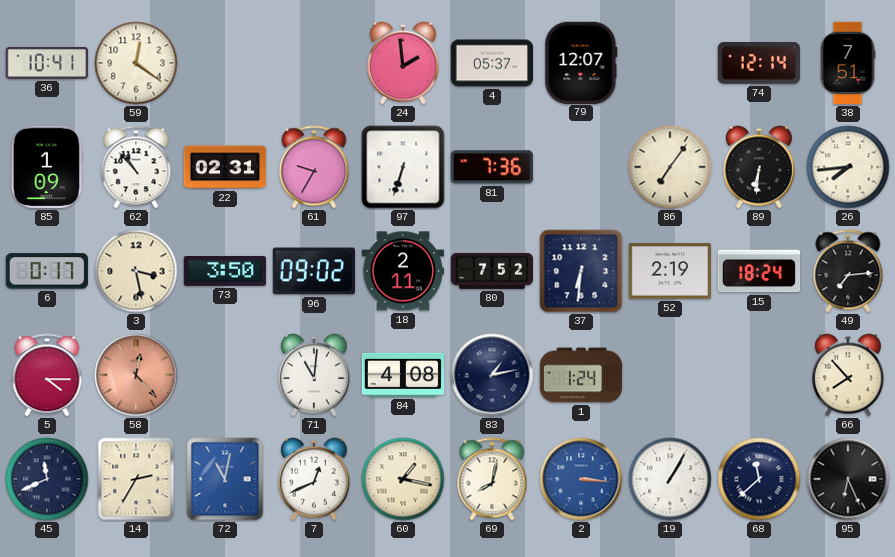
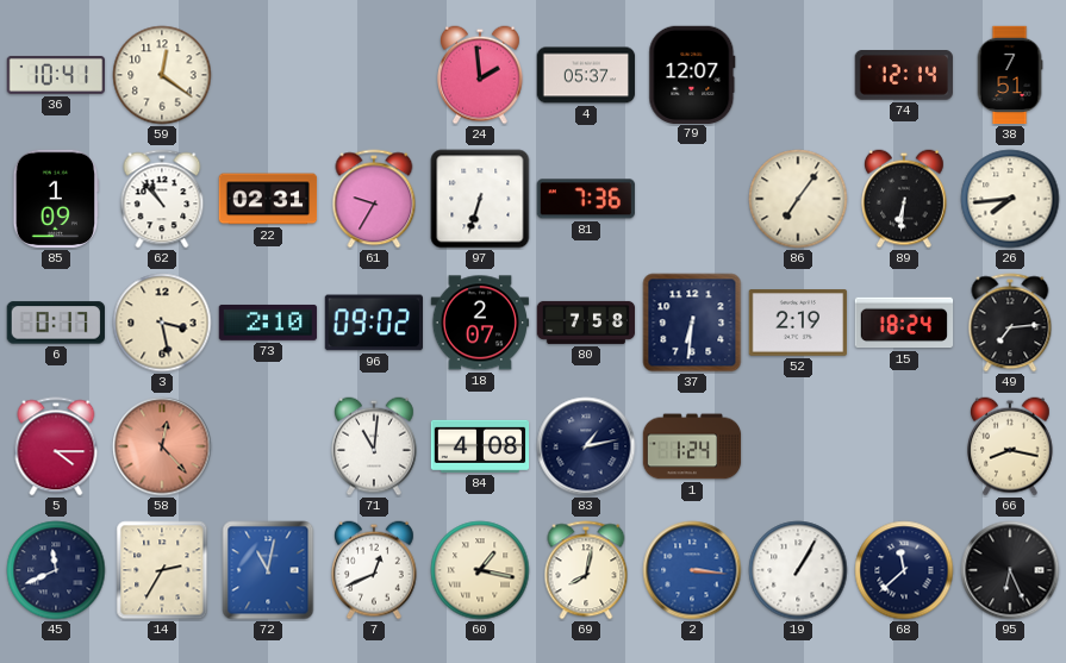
73: 3:50 -> 2:10
18: 2:11 -> 2:07
80: 7:52 -> 7:58
66: 7:53 -> 8:17
